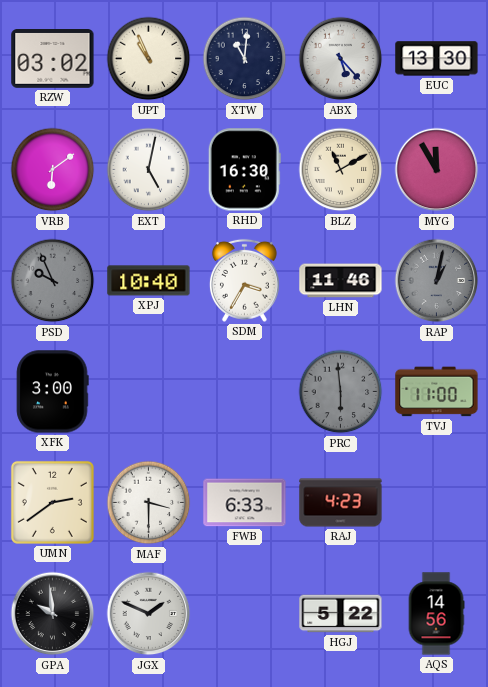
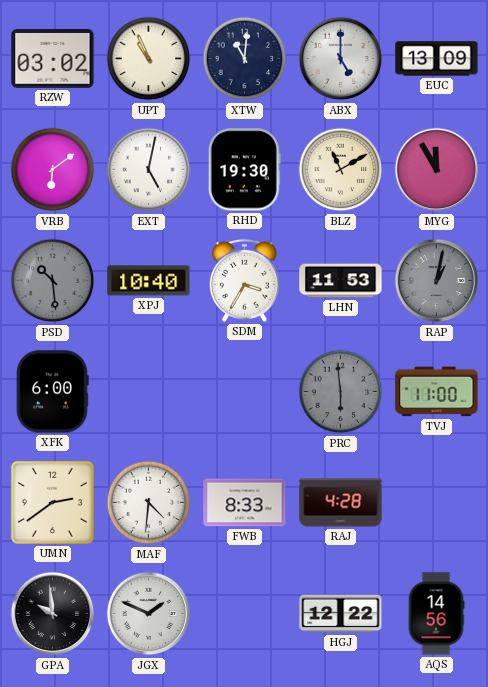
ABX: 5:23 -> 5:00
EUC: 13:30 -> 13:09
RHD: 16:30 -> 19:30
PSD: 9:56 -> 10:29
LHN: 11:46 -> 11:53
XFK: 3:00 -> 6:00
MAF: 3:30 -> 4:31
FWB: 6:33 -> 8:33
RAJ: 4:23 -> 4:28
HGJ: 5:22 -> 12:22
